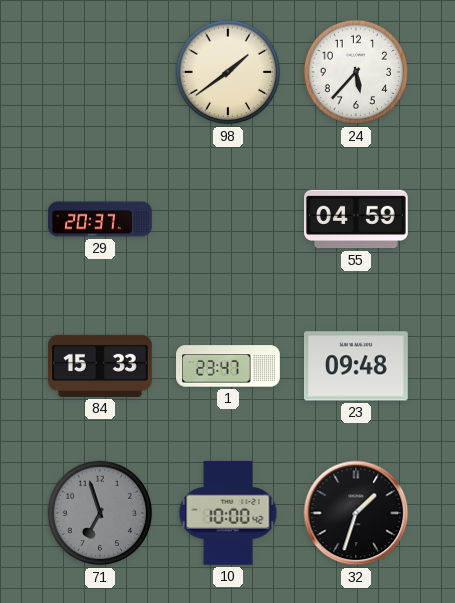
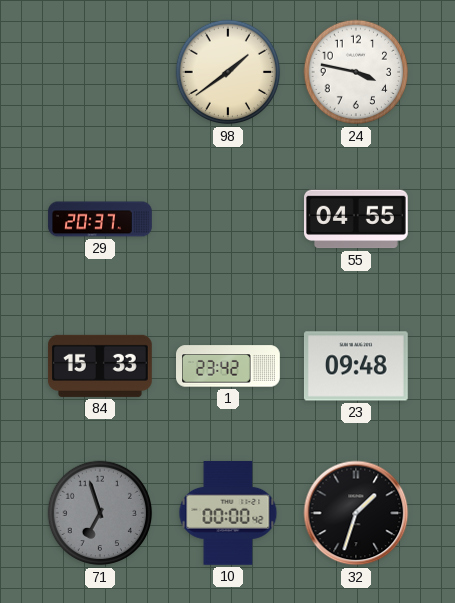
24: 5:37 -> 3:47
55: 04:59 -> 04:55
1: 23:47 -> 23:42
10: 10:00 -> 00:00
